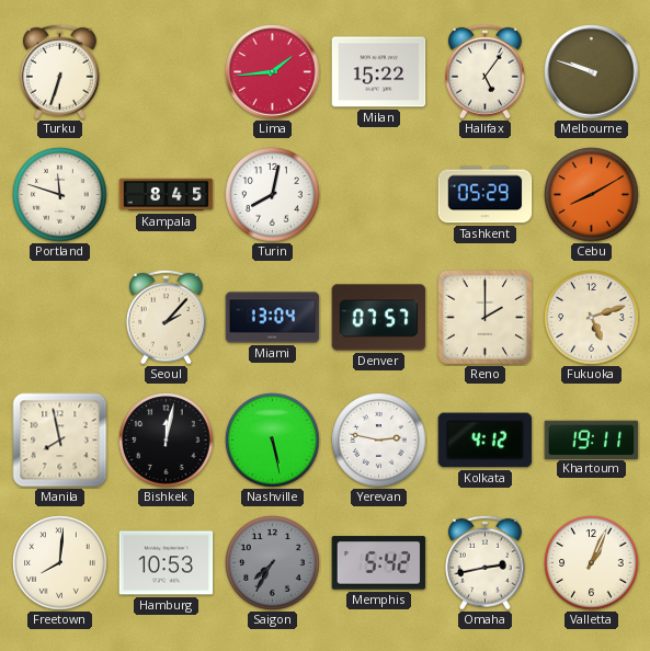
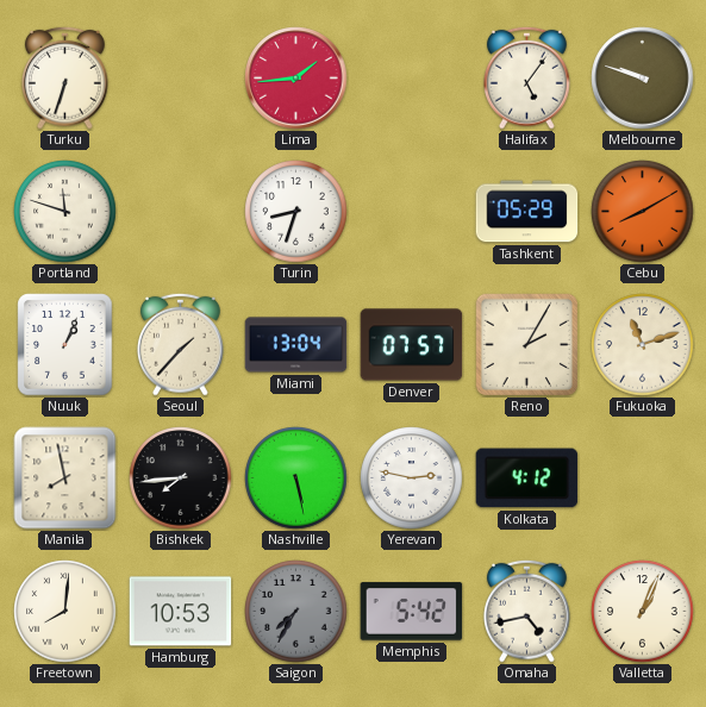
Milan: 15:22 -> none
Kampala: 8:45 -> none
Turin: 8:02 -> 8:33
Nuuk: none -> 1:04
Seoul: 2:07 -> 1:37
Reno: 2:00 -> 2:05
Fukuoka: 5:12 -> 11:12
Bishkek: 12:02 -> 7:44
Khartoum: 19:11 -> none
Omaha: 2:43 -> 4:43
